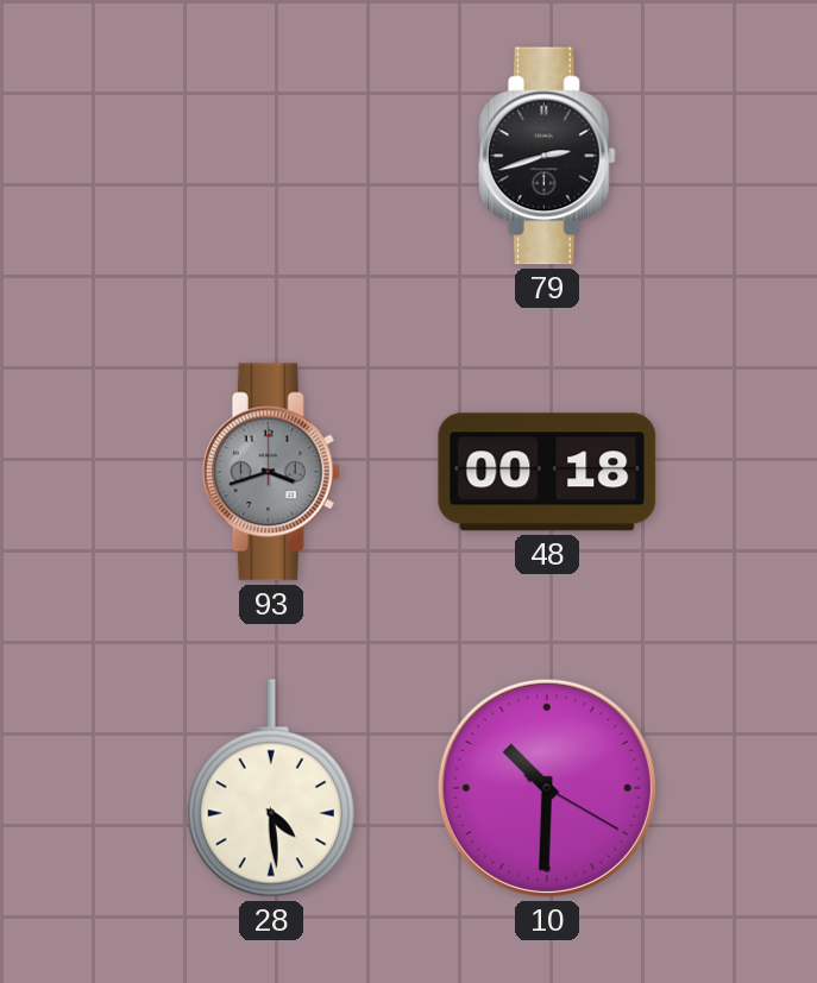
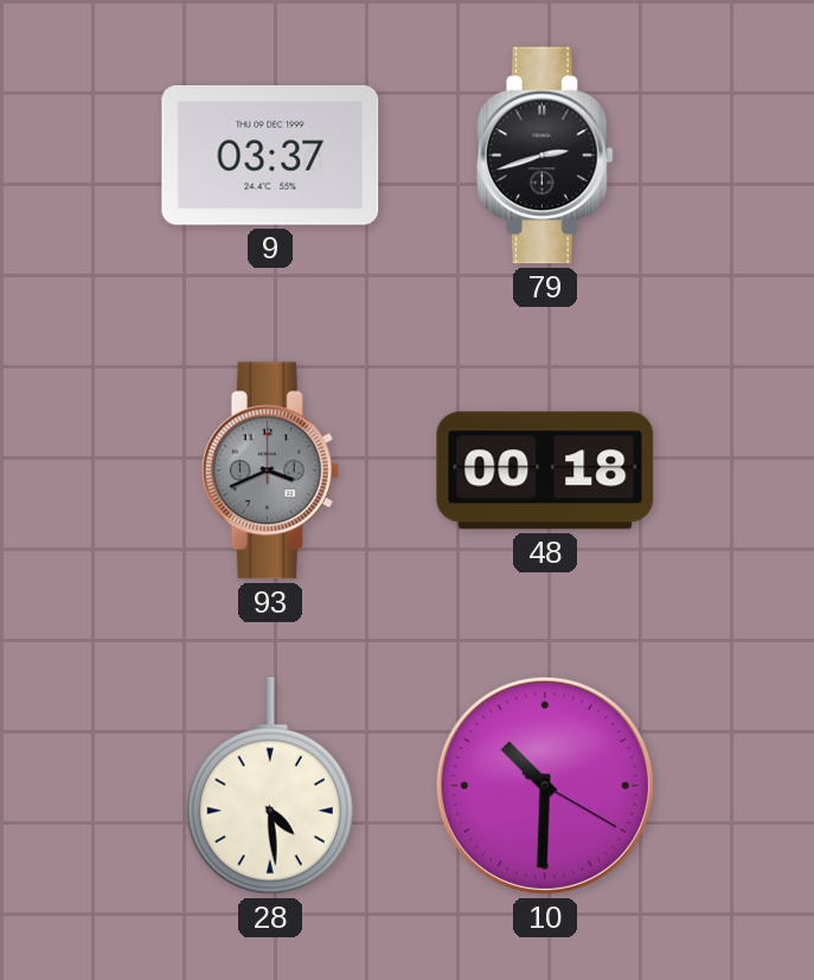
9: none -> 03:37
93: 3:42 -> 3:41
